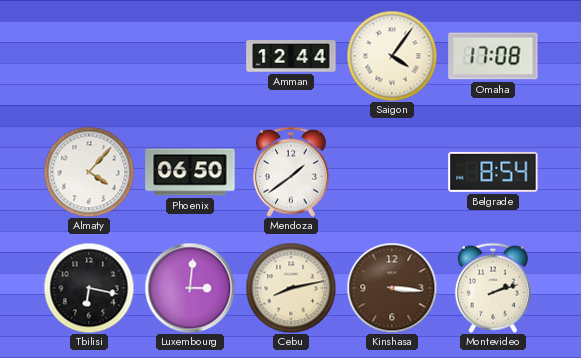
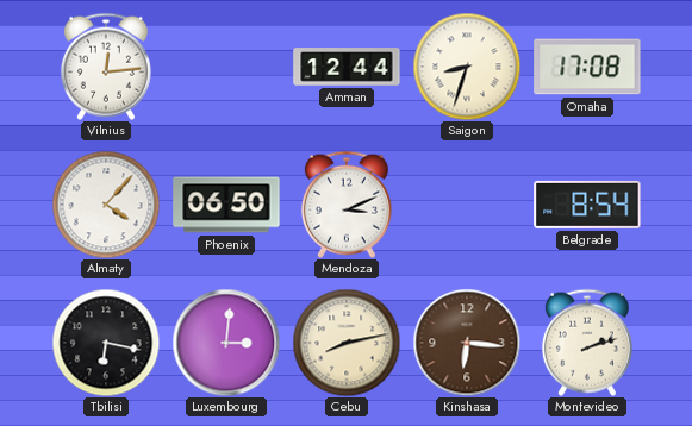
Vilnius: none -> 12:14
Saigon: 4:06 -> 8:33
Mendoza: 1:39 -> 3:11
Kinshasa: 3:16 -> 6:16
